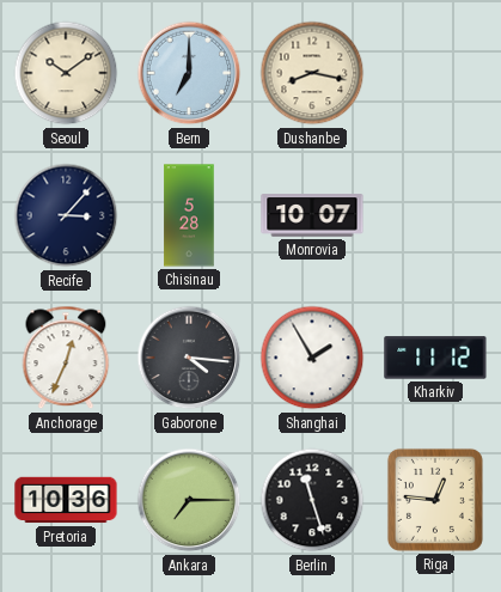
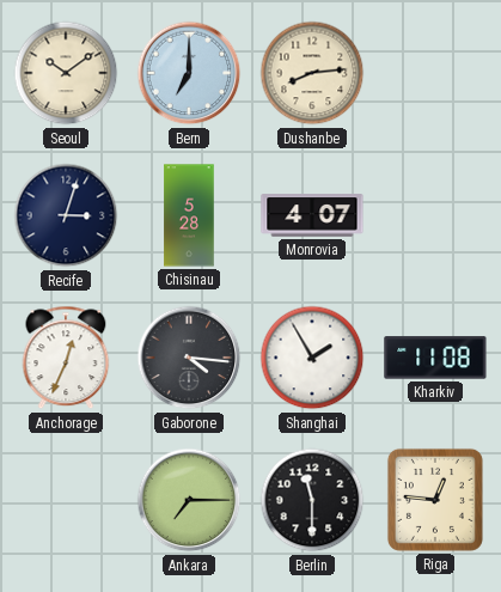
Dushanbe: 8:17 -> 8:14
Recife: 3:07 -> 3:03
Monrovia: 10:07 -> 4:07
Kharkiv: 11:12 -> 11:08
Pretoria: 10:36 -> none
Berlin: 11:27 -> 11:30
